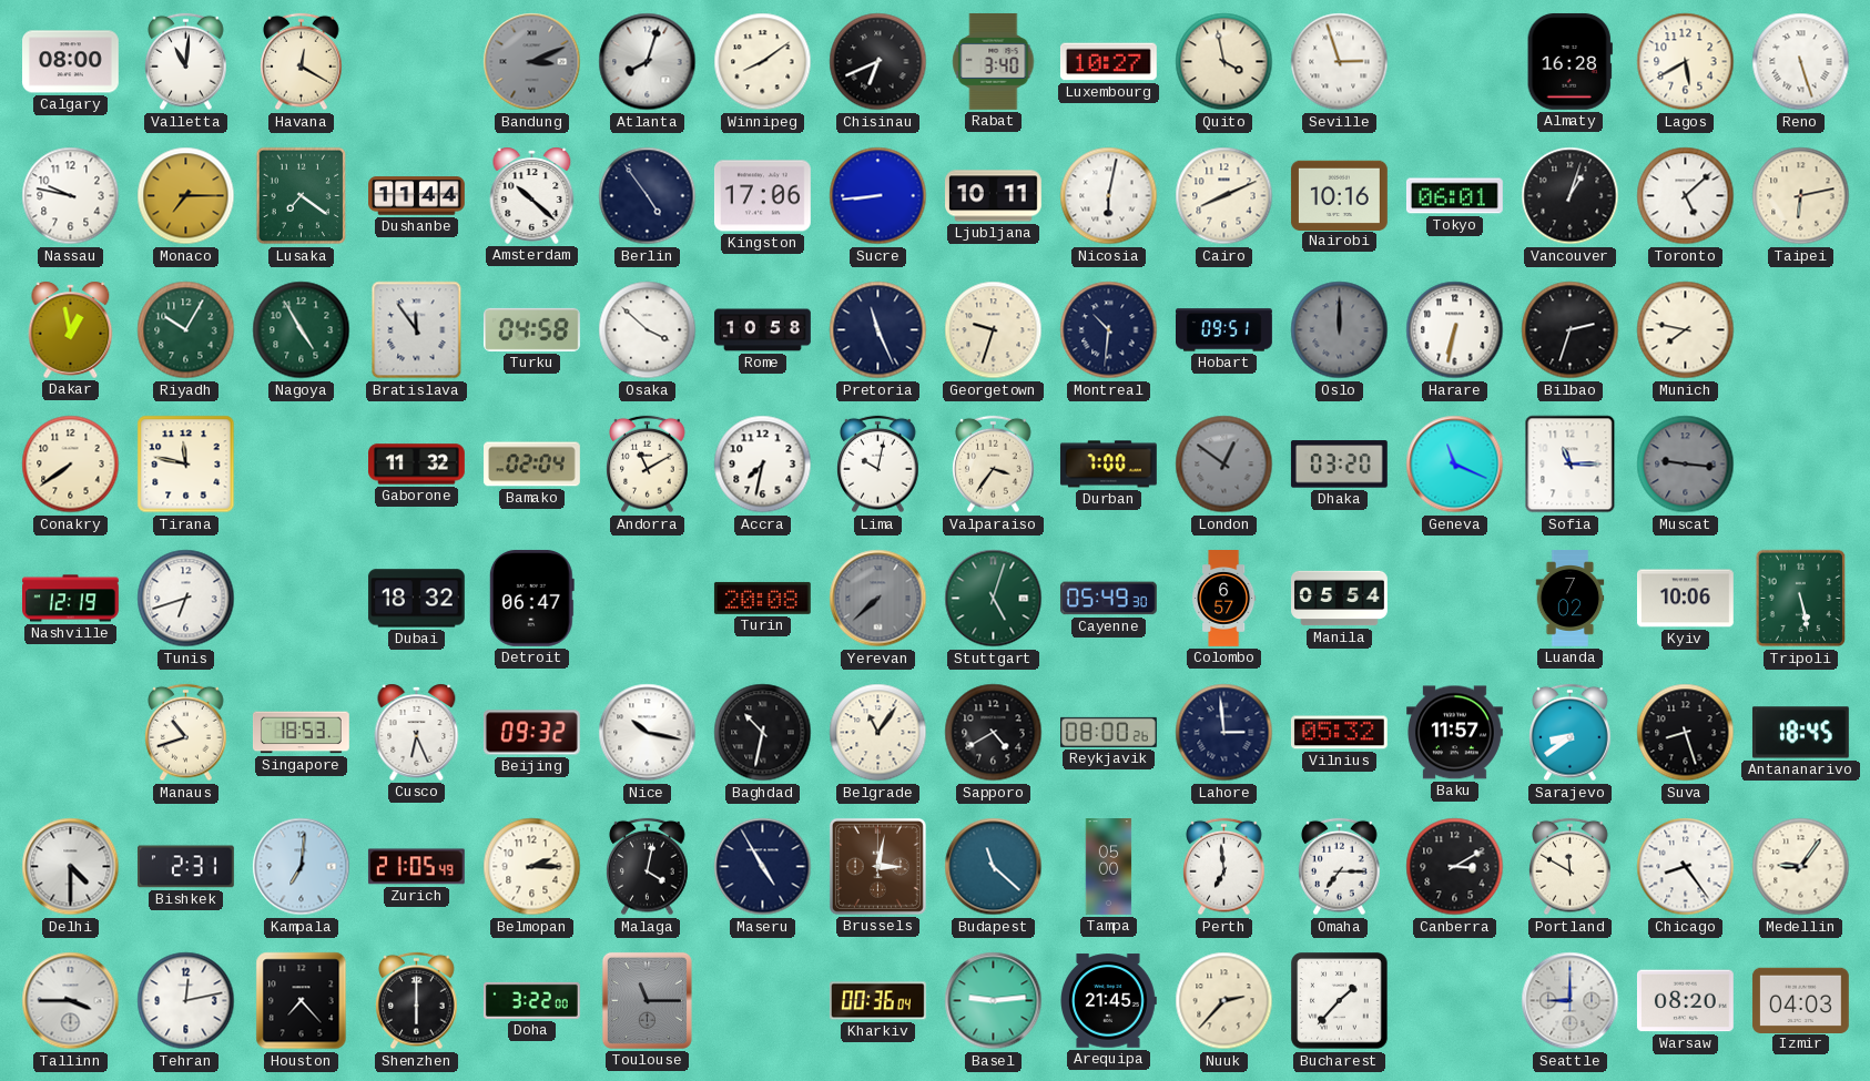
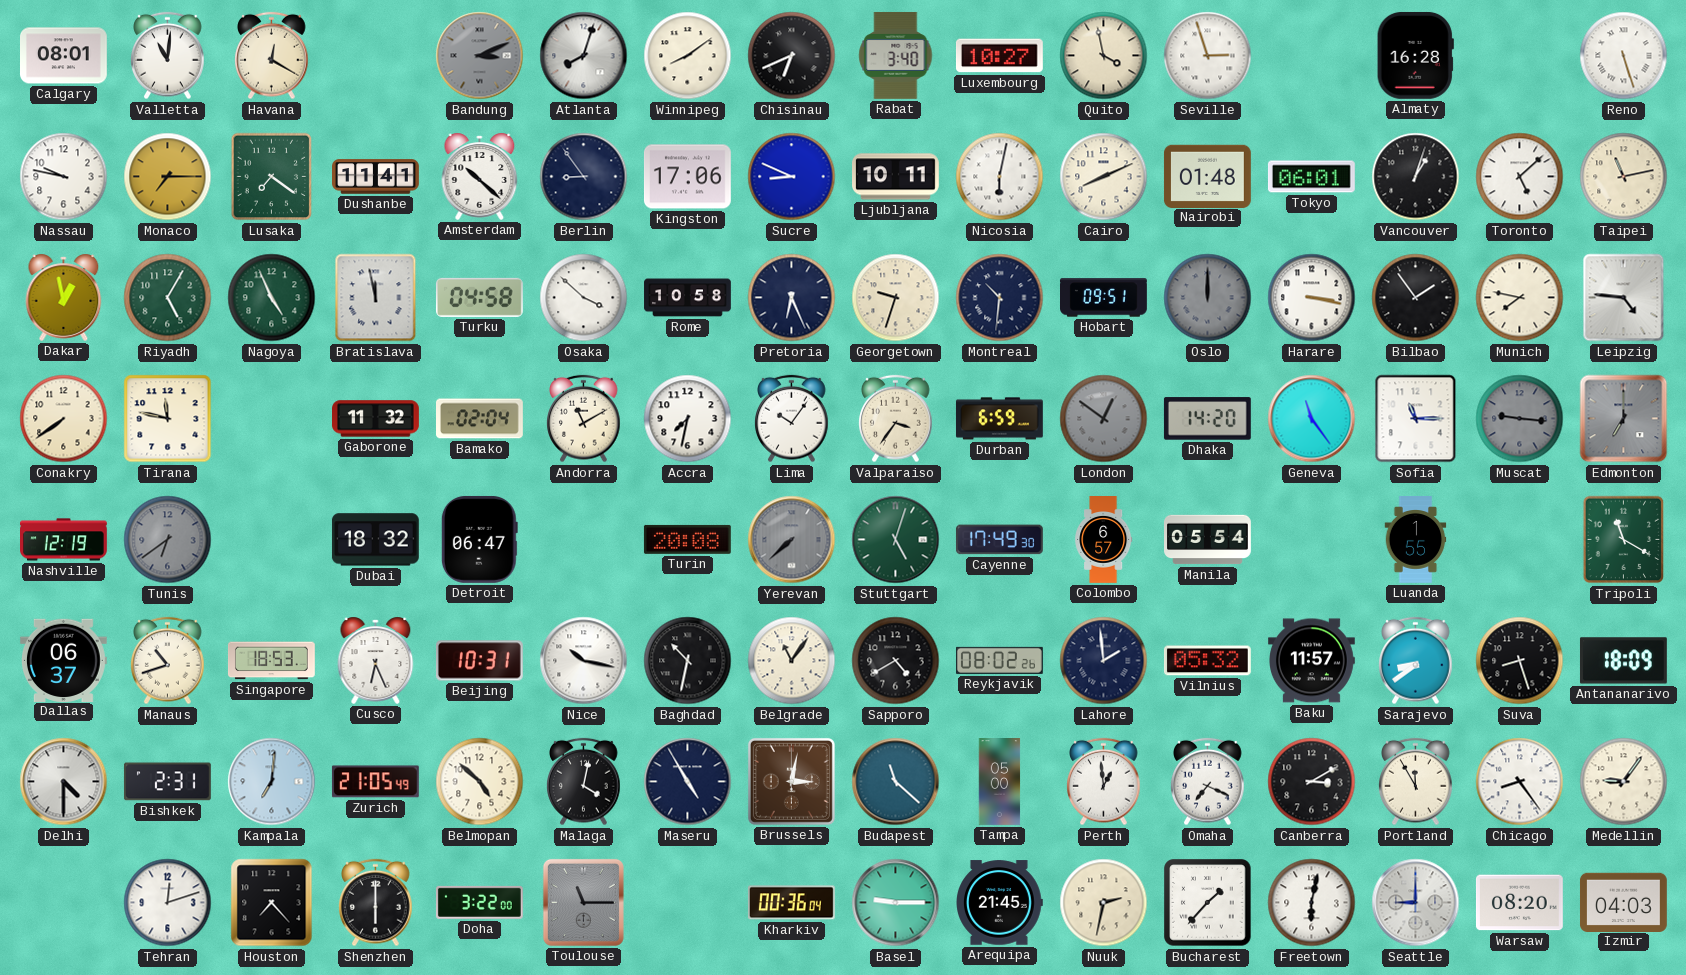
Calgary: 08:00 -> 08:01
Lagos: 5:40 -> none
Dushanbe: 11:44 -> 11:41
Berlin: 4:54 -> 8:54
Sucre: 8:44 -> 8:49
Nairobi: 10:16 -> 01:48
Taipei: 6:13 -> 11:13
Riyadh: 10:05 -> 5:05
Nagoya: 4:55 -> 4:56
Bratislava: 11:54 -> 11:58
Pretoria: 11:26 -> 6:26
Harare: 6:32 -> 3:17
Bilbao: 2:33 -> 1:54
Leipzig: none -> 4:46
Lima: 10:02 -> 10:06
Durban: 7:00 -> 6:59
Dhaka: 03:20 -> 14:20
Geneva: 11:19 -> 11:24
Edmonton: none -> 7:00
Tunis: 6:42 -> 6:39
Tunis dial: white -> grey
Cayenne: 05:49 -> 17:49
Luanda: 7:02 -> 1:55
Kyiv: 10:06 -> none
Tripoli: 5:28 -> 11:20
Dallas: none -> 06:37
Beijing: 09:32 -> 10:31
Reykjavik: 08:00 -> 08:02
Lahore: 2:59 -> 1:59
Antananarivo: 18:45 -> 18:09
Belmopan: 2:15 -> 4:52
Perth: 6:59 -> 12:59
Omaha: 7:15 -> 7:19
Portland: 11:50 -> 11:55
Tallinn: 3:45 -> none
Tehran: 12:13 -> 12:12
Basel: 9:14 -> 9:15
Nuuk: 2:37 -> 2:32
Freetown: none -> 6:02
